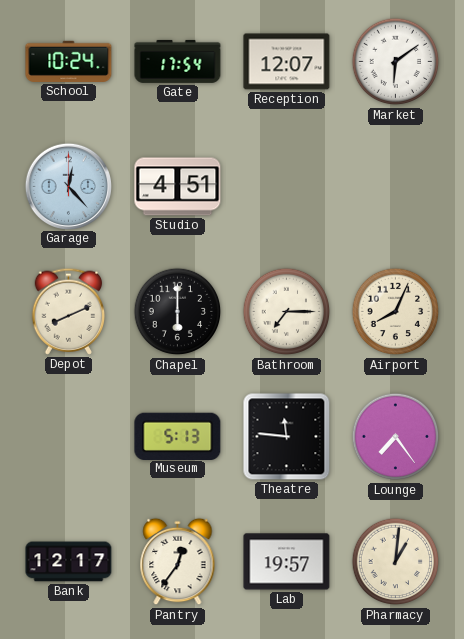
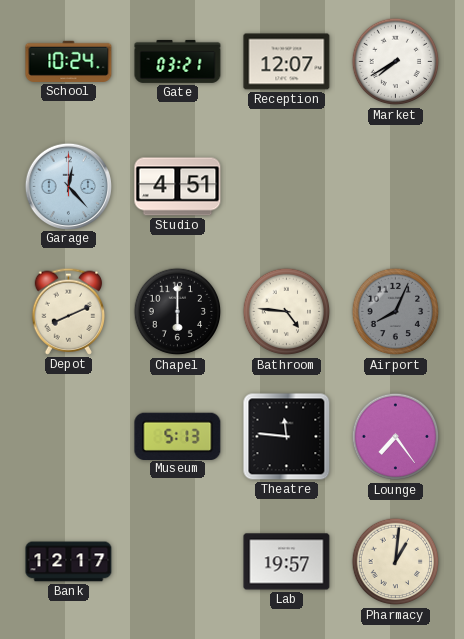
Gate: 17:54 -> 03:21
Market: 6:09 -> 7:40
Bathroom: 7:15 -> 4:46
Airport dial: cream -> grey
Pantry: 12:36 -> none
